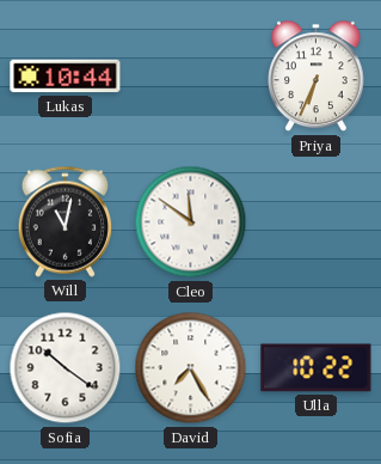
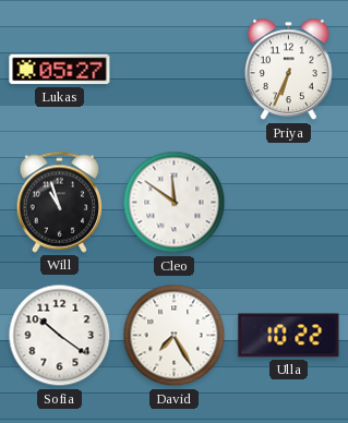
Lukas: 10:44 -> 05:27
Will: 11:02 -> 10:57
